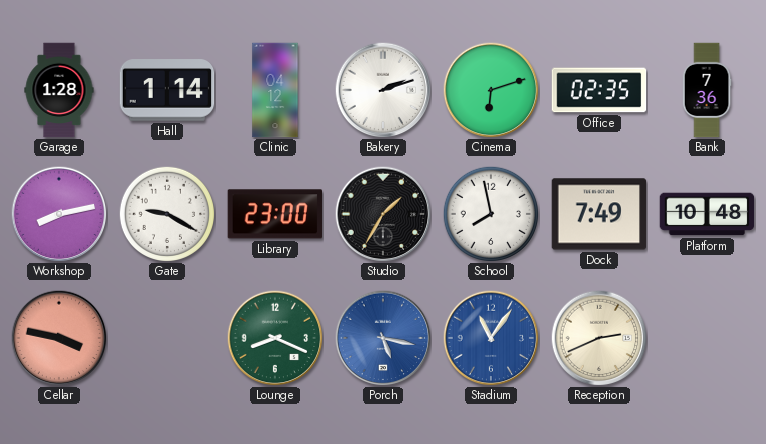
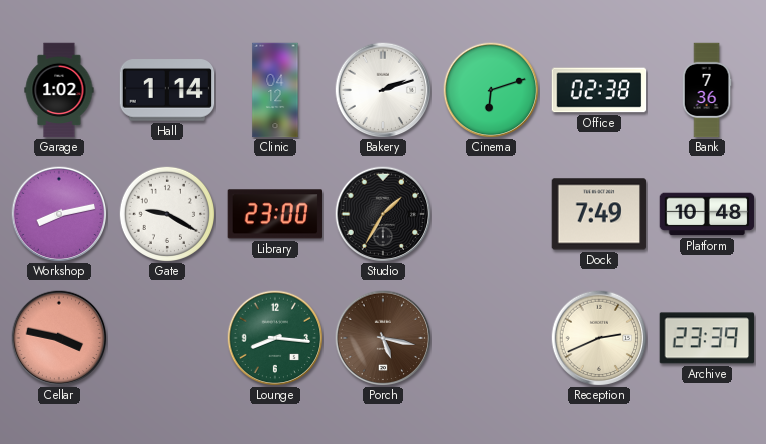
Garage: 1:28 -> 1:02
Office: 02:35 -> 02:38
School: 7:58 -> none
Lounge: 8:19 -> 8:16
Porch dial: blue -> brown
Stadium: 11:06 -> none
Archive: none -> 23:39
